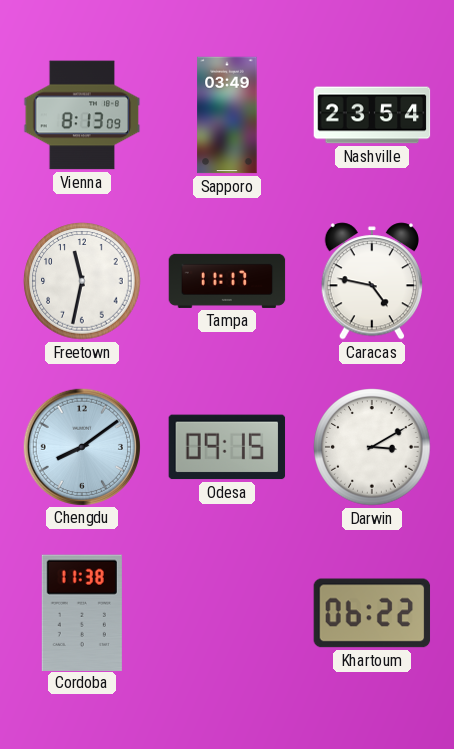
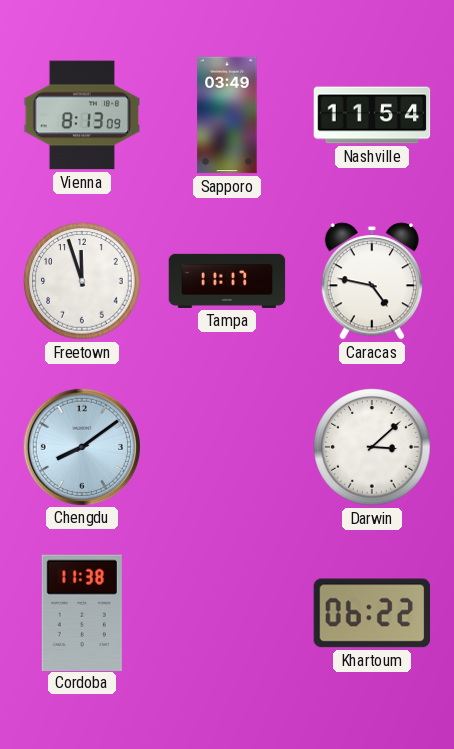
Nashville: 23:54 -> 11:54
Freetown: 11:32 -> 11:57
Odesa: 09:15 -> none
Darwin: 3:10 -> 3:08
